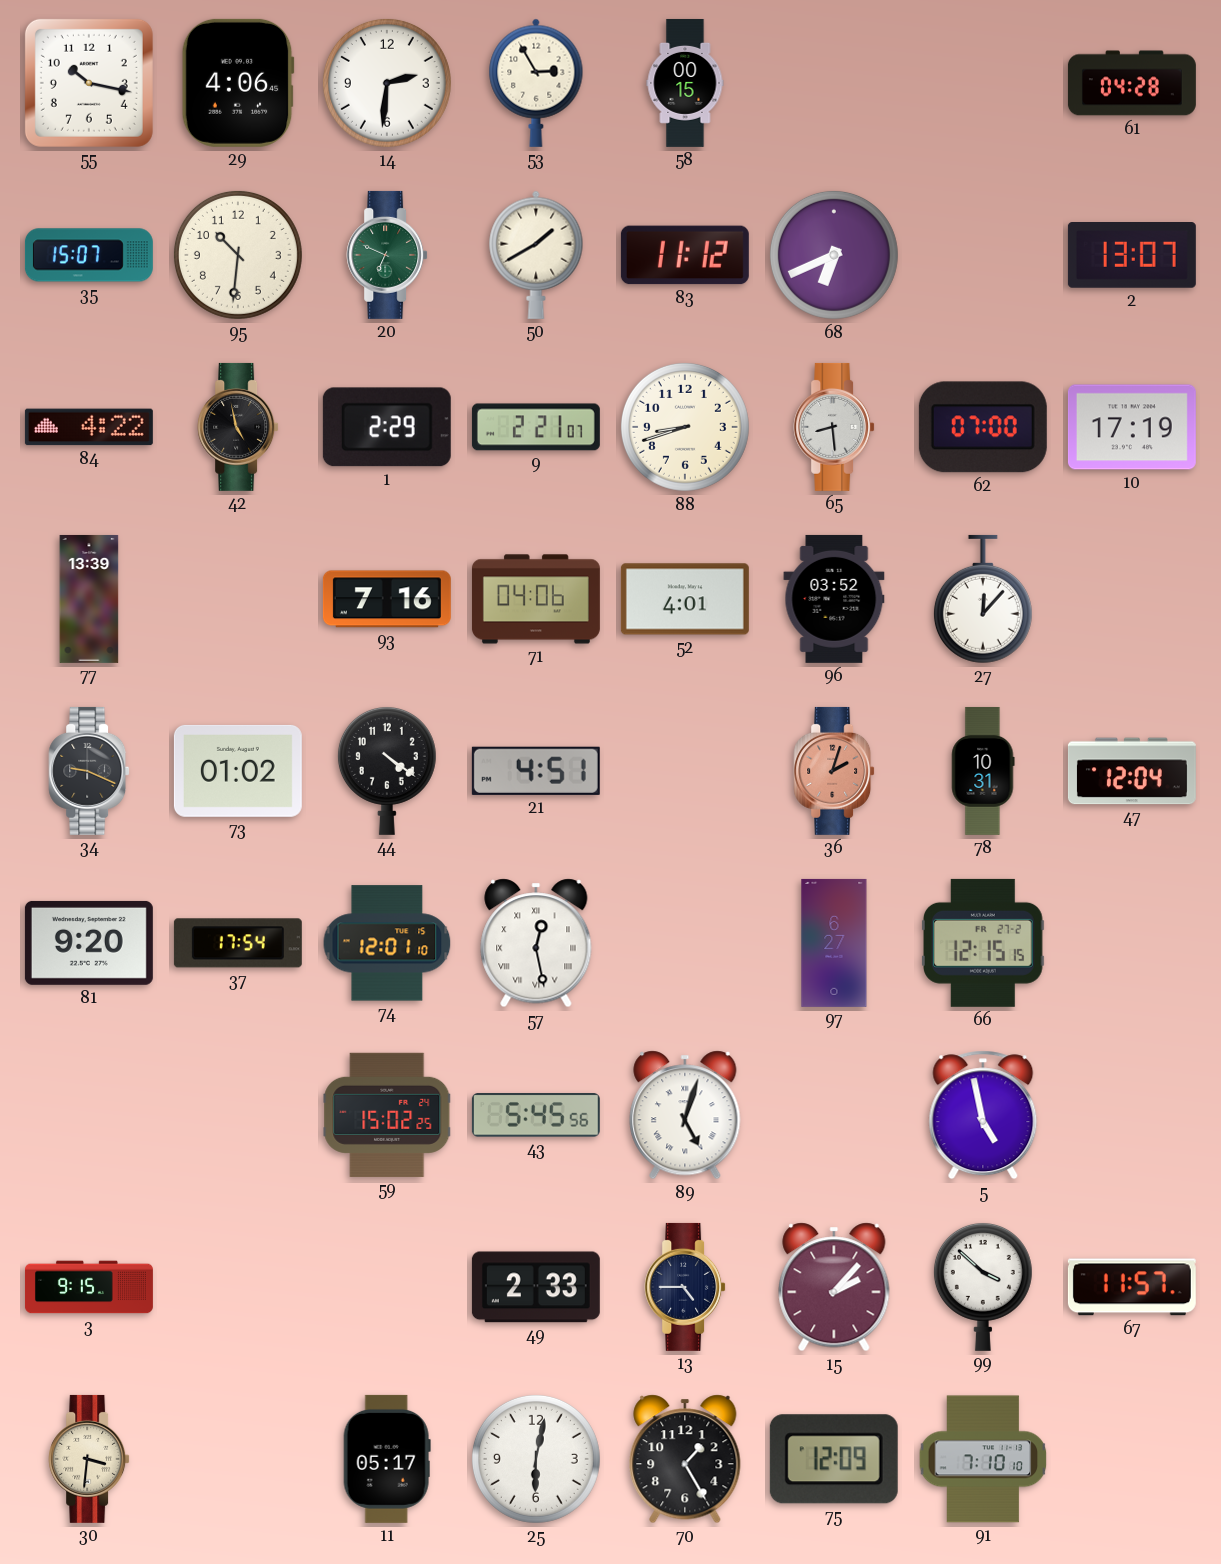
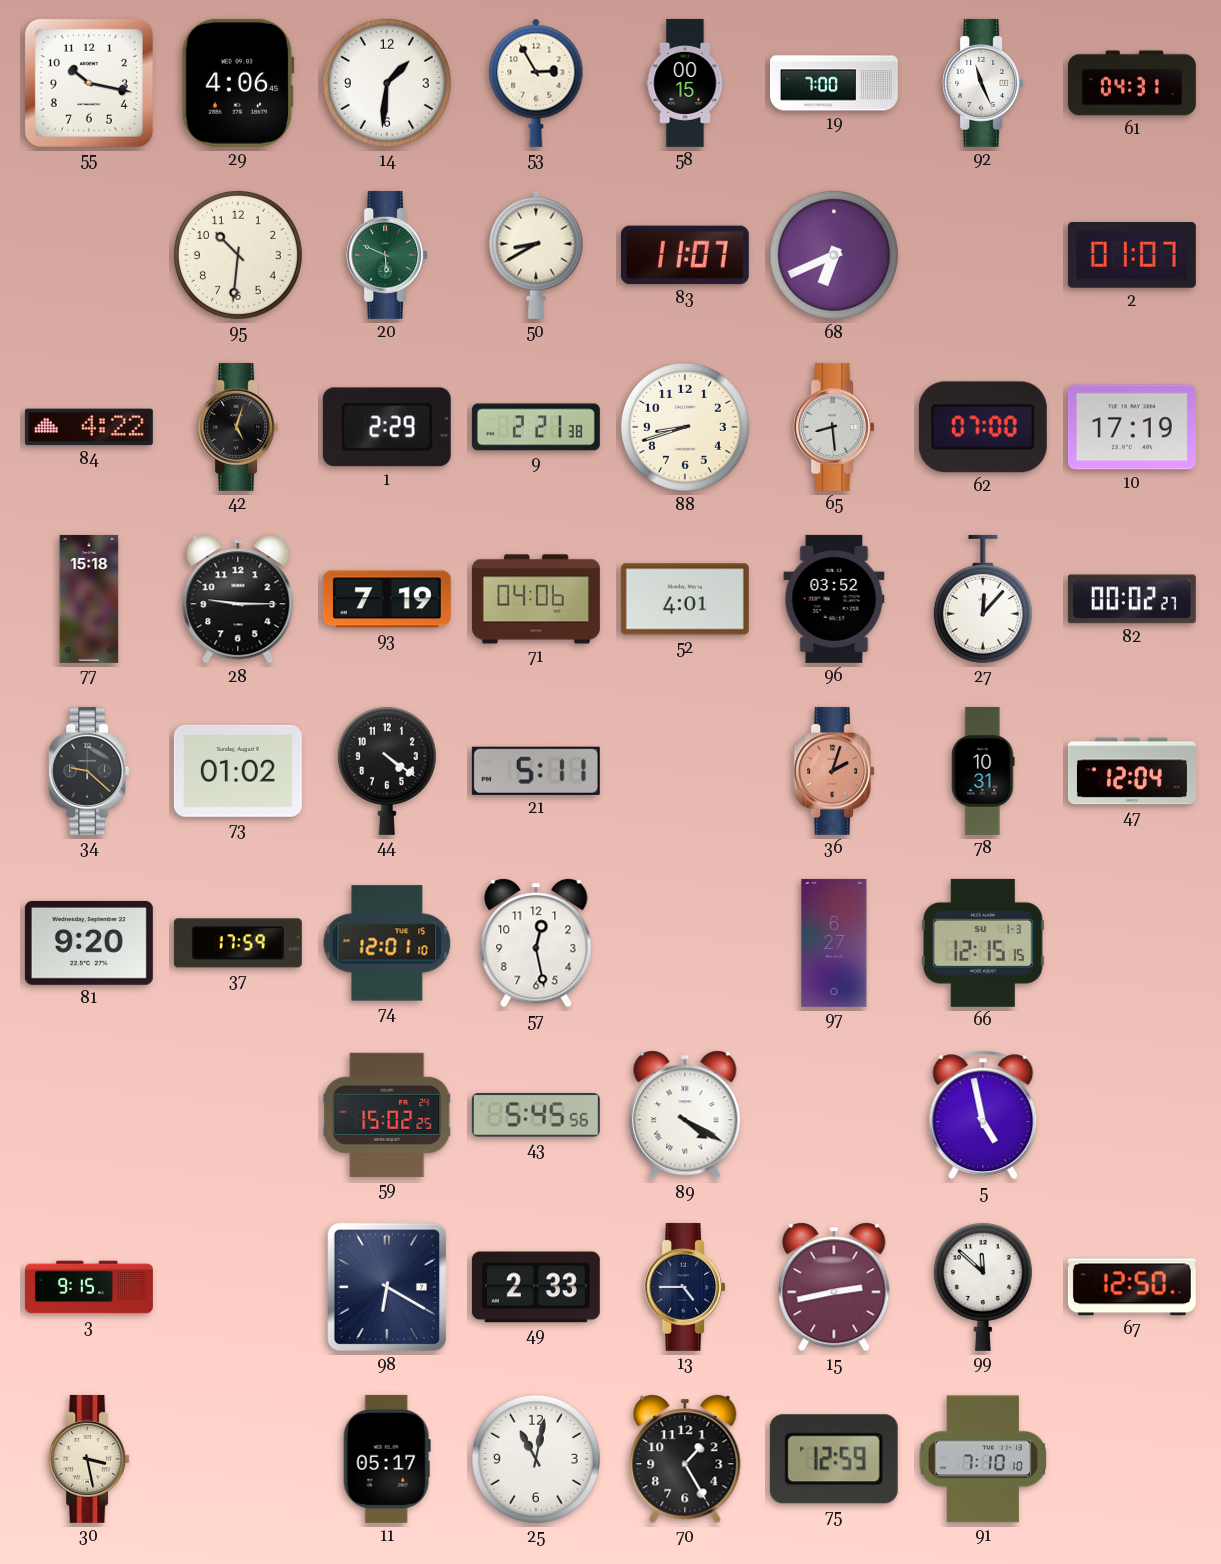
14: 2:31 -> 1:31
19: none -> 7:00
92: none -> 11:26
61: 04:28 -> 04:31
35: 15:07 -> none
20: 6:49 -> 5:49
50: 1:40 -> 8:40
83: 11:12 -> 11:07
2: 13:07 -> 01:07
42: 4:58 -> 5:03
9: 2:21:07 -> 2:21:38
77: 13:39 -> 15:18
28: none -> 9:15
93: 7:16 -> 7:19
82: none -> 00:02
34: 9:19 -> 9:22
21: 4:51 -> 5:11
37: 17:54 -> 17:59
57 numerals: Roman -> Arabic
66 date: FR 27-2 -> SU 1-3
89: 5:03 -> 4:20
98: none -> 6:20
15: 2:07 -> 2:43
99: 3:52 -> 11:52
67: 11:57 -> 12:50
30: 3:31 -> 3:28
25: 6:02 -> 11:02
75: 12:09 -> 12:59
